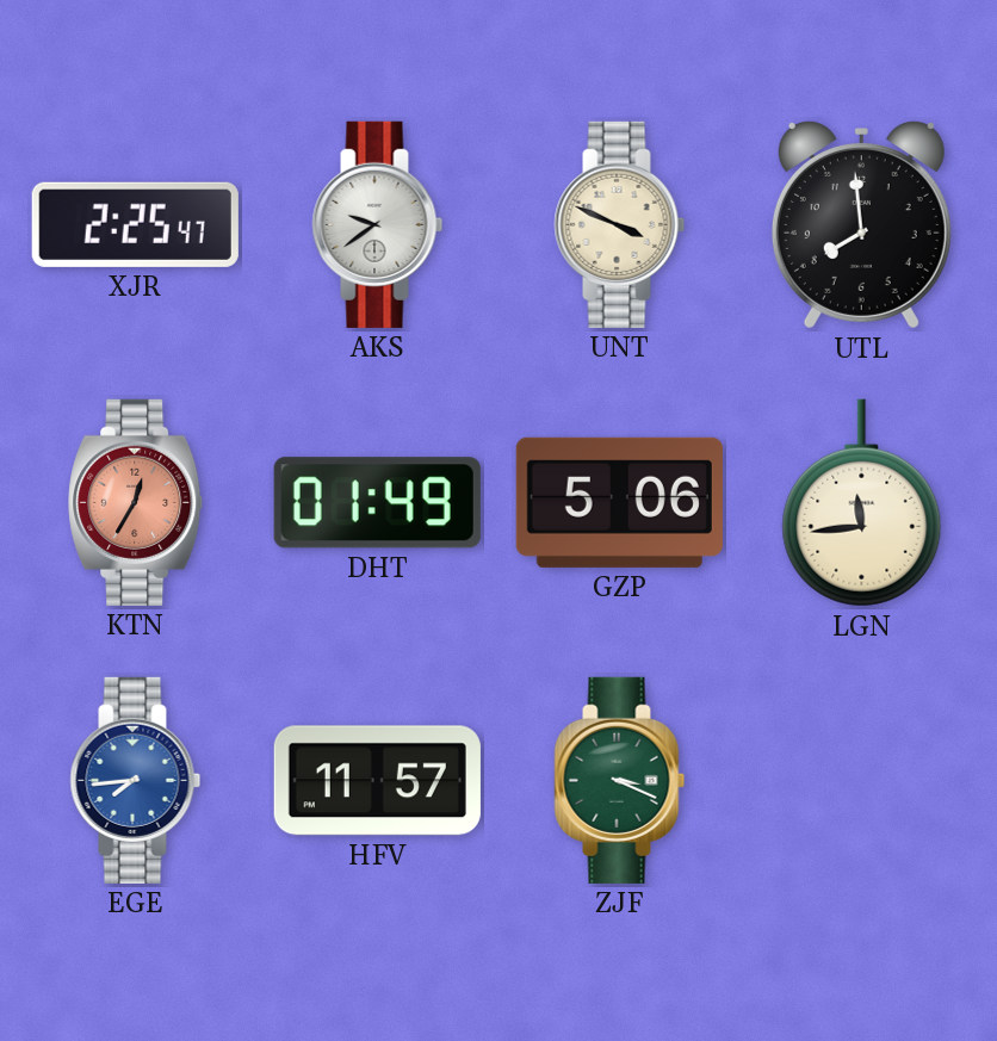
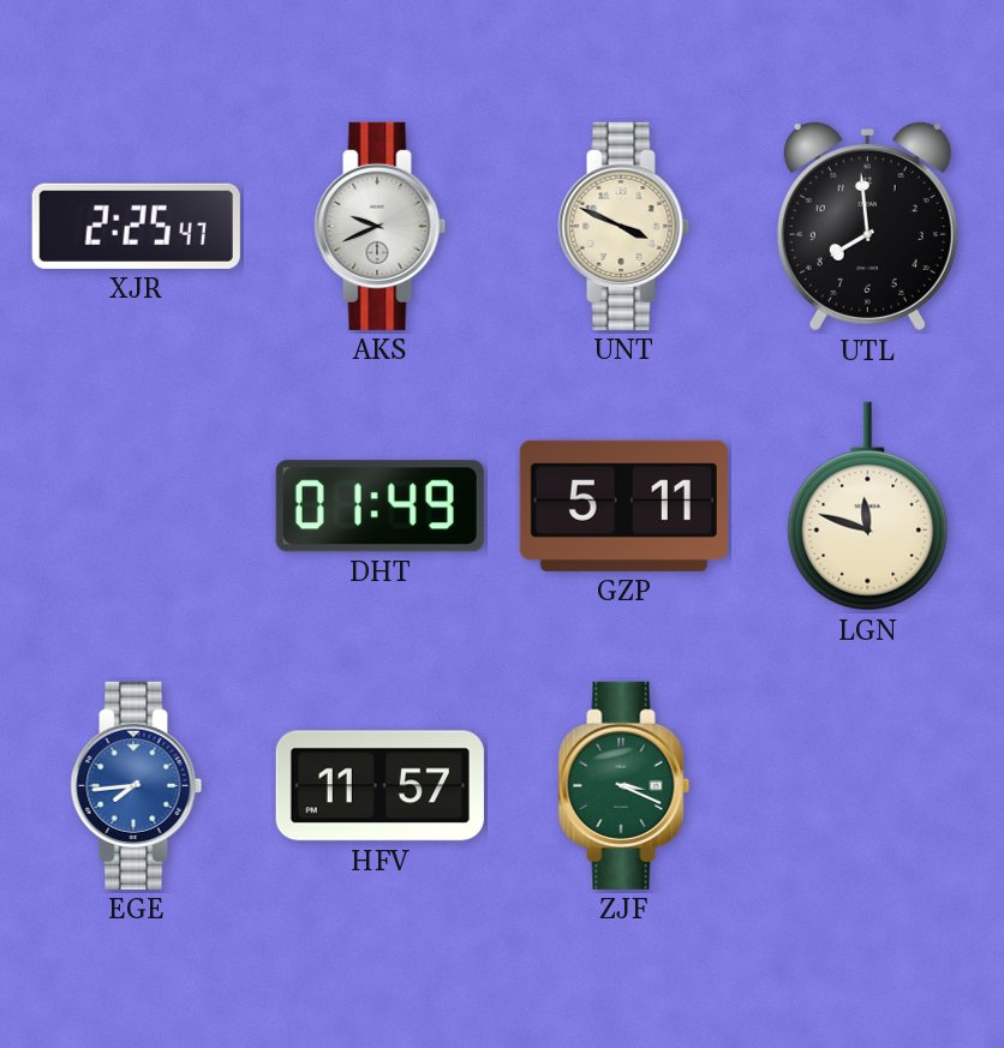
AKS: 9:39 -> 9:41
KTN: 12:35 -> none
GZP: 5:06 -> 5:11
LGN: 11:44 -> 11:48
